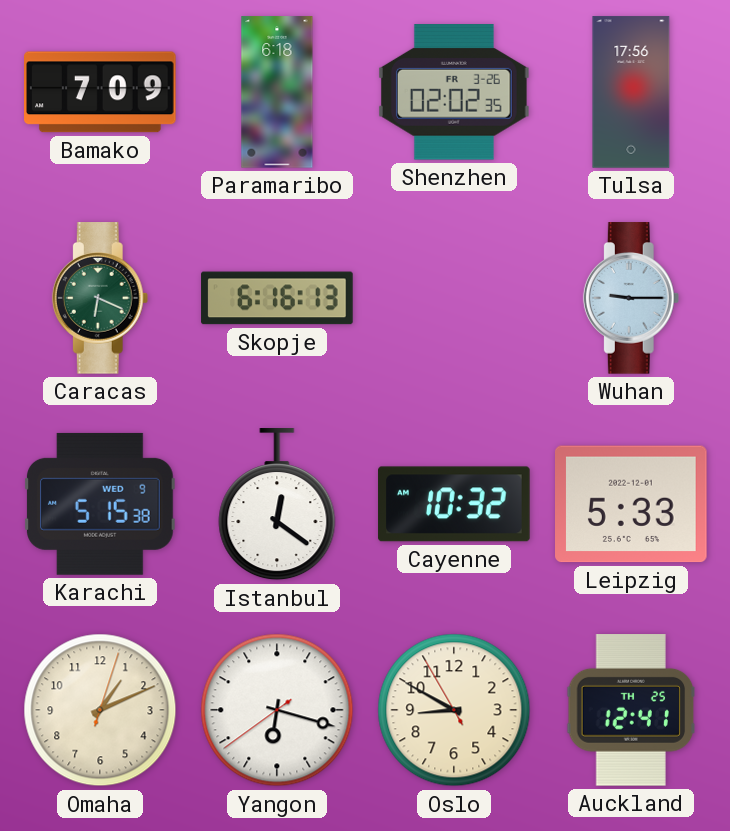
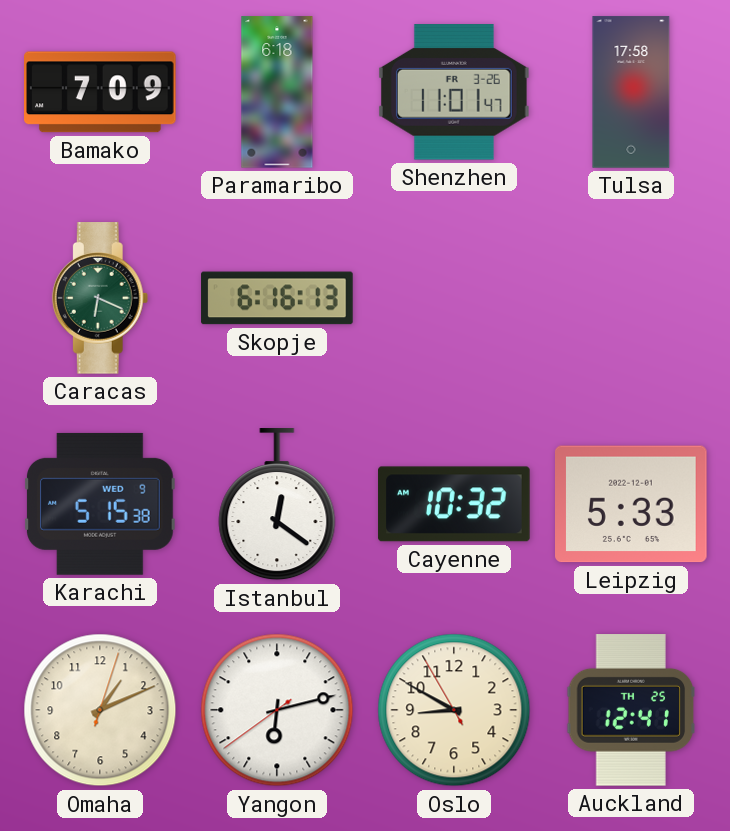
Shenzhen: 02:02 -> 11:01
Tulsa: 17:56 -> 17:58
Wuhan: 9:15 -> none
Yangon: 6:17 -> 6:12
